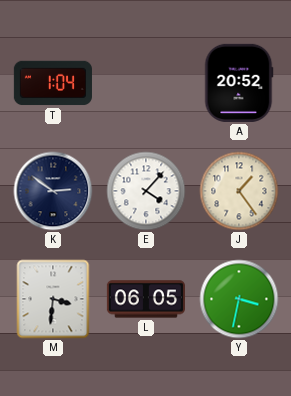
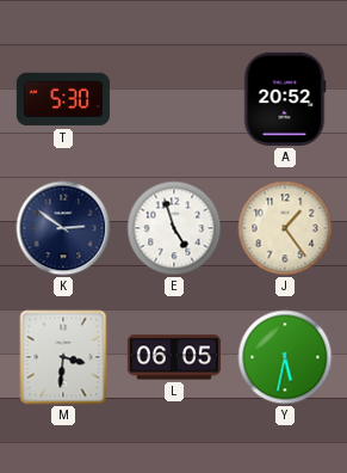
T: 1:04 -> 5:30
E: 4:07 -> 4:57
Y: 3:32 -> 5:32
